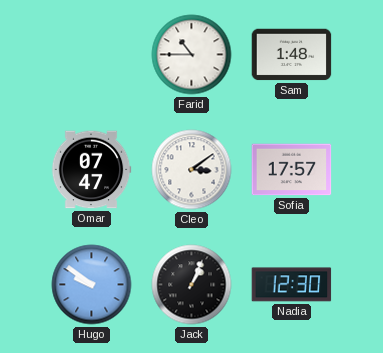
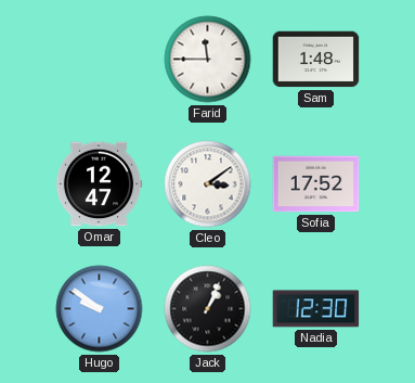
Farid: 10:45 -> 11:45
Omar: 07:47 -> 12:47
Sofia: 17:57 -> 17:52
